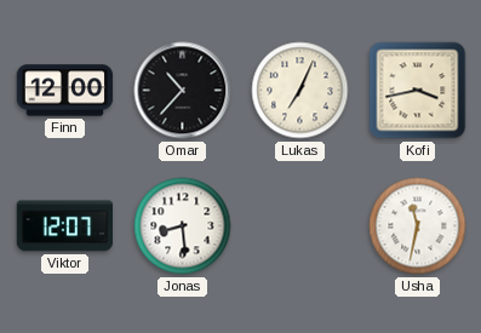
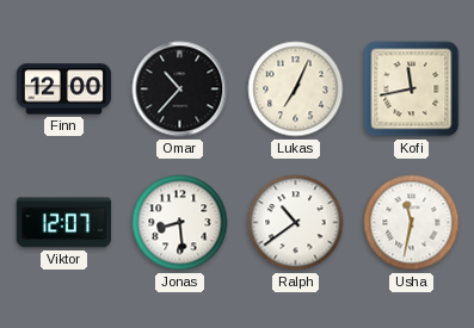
Kofi: 3:43 -> 11:43
Ralph: none -> 10:39
